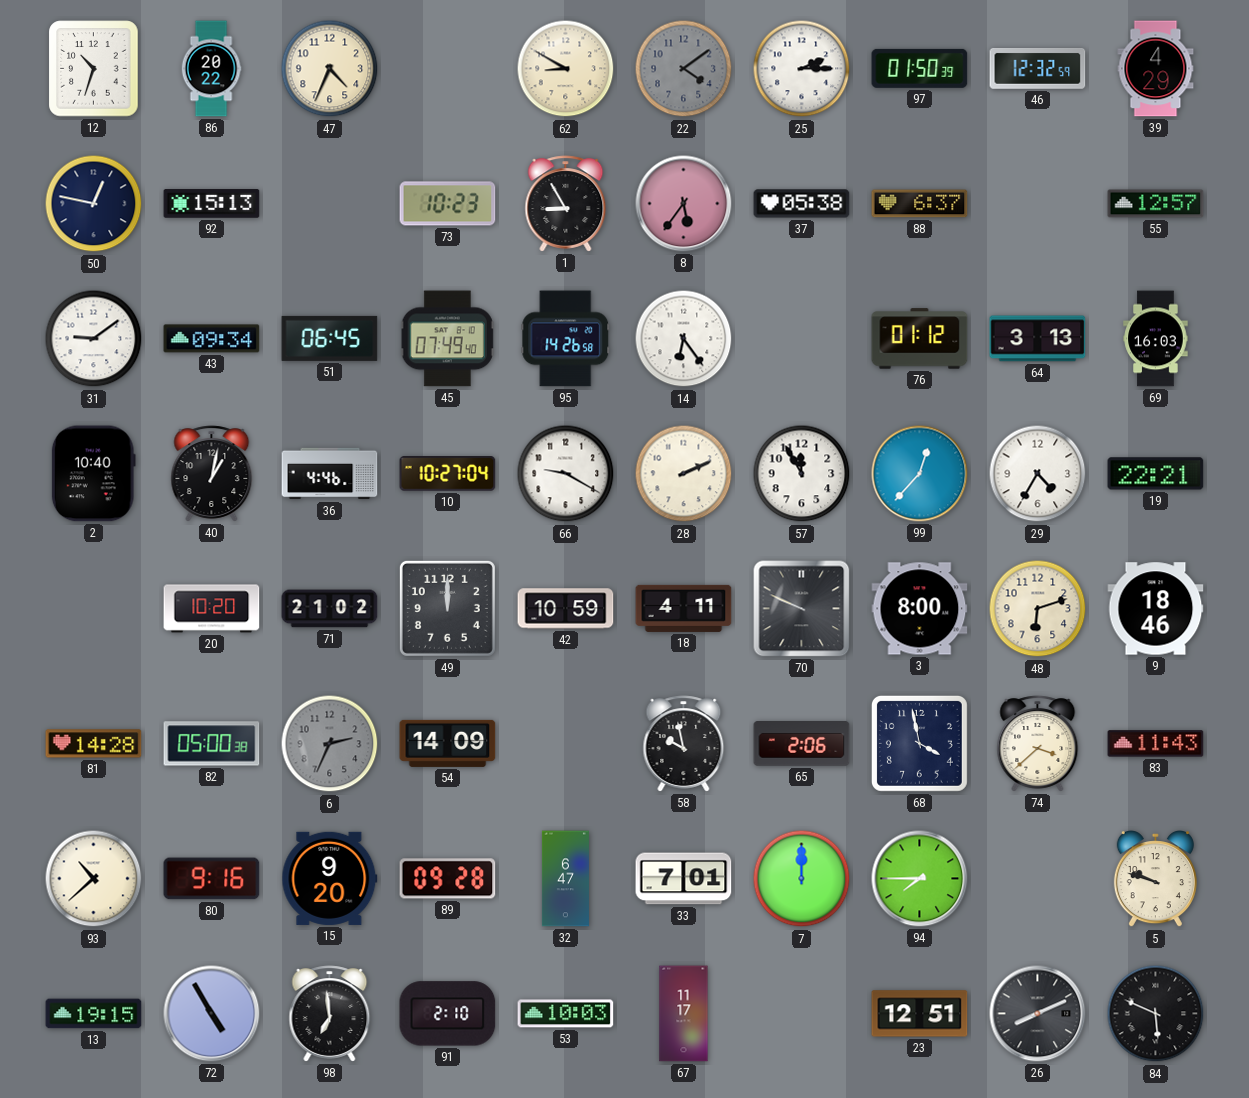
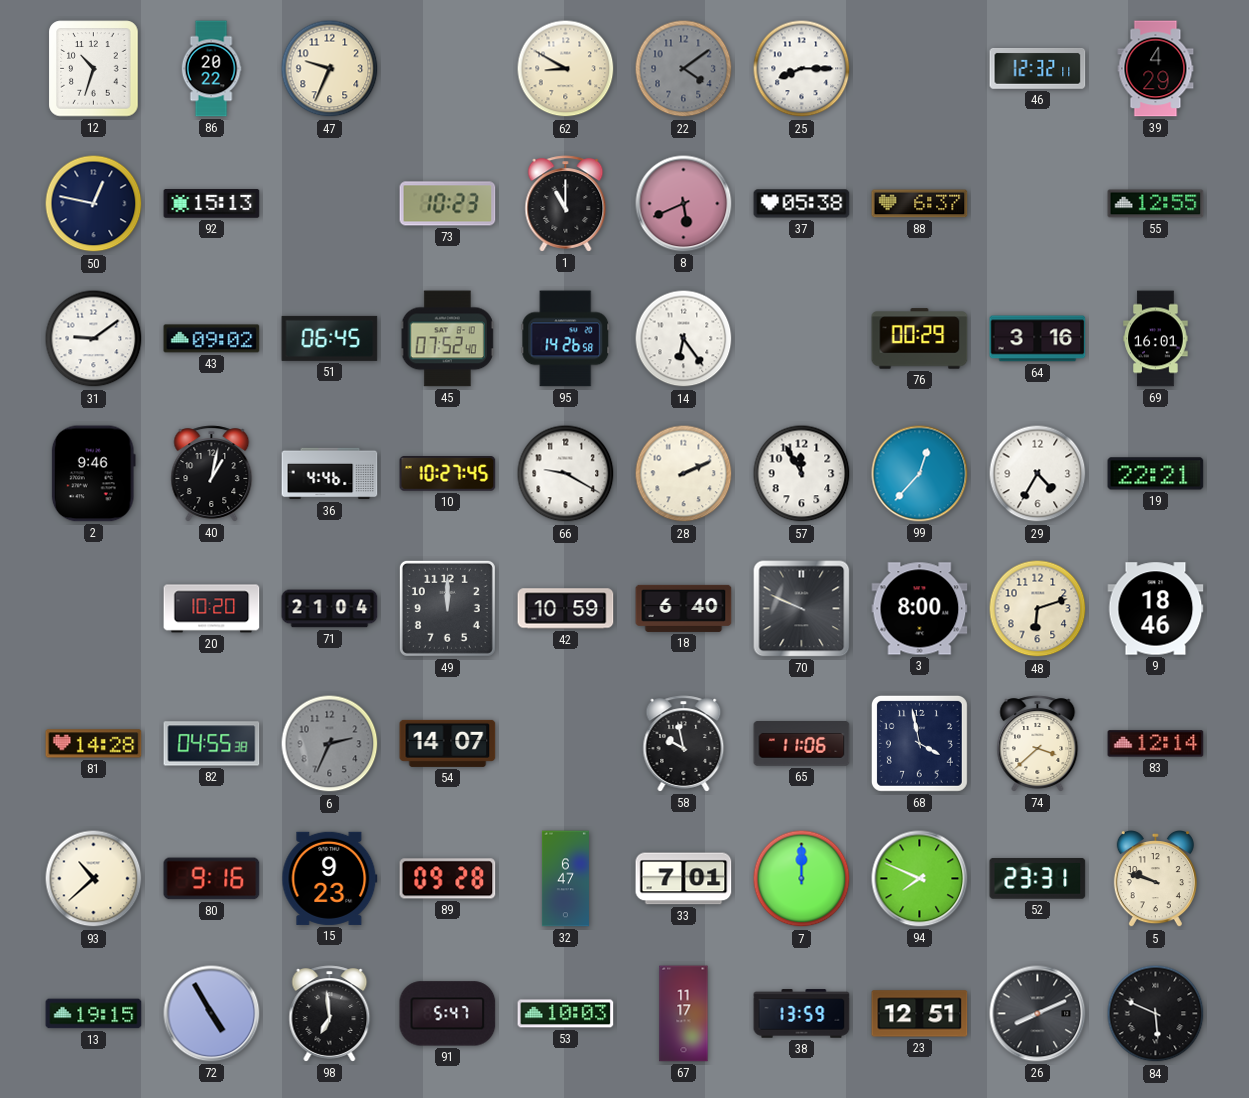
47: 4:34 -> 9:34
25: 2:15 -> 8:15
97: 01:50 -> none
46: 12:32:59 -> 12:32:11
1: 8:55 -> 11:00
8: 5:36 -> 5:41
55: 12:57 -> 12:55
43: 09:34 -> 09:02
45: 07:49 -> 07:52
76: 01:12 -> 00:29
64: 3:13 -> 3:16
69: 16:03 -> 16:01
2: 10:40 -> 9:46
10: 10:27:04 -> 10:27:45
71: 21:02 -> 21:04
18: 4:11 -> 6:40
82: 05:00 -> 04:55
54: 14:09 -> 14:07
65: 2:06 -> 11:06
83: 11:43 -> 12:14
15: 9:20 -> 9:23
94: 7:45 -> 7:49
52: none -> 23:31
91: 2:10 -> 5:47
38: none -> 13:59
